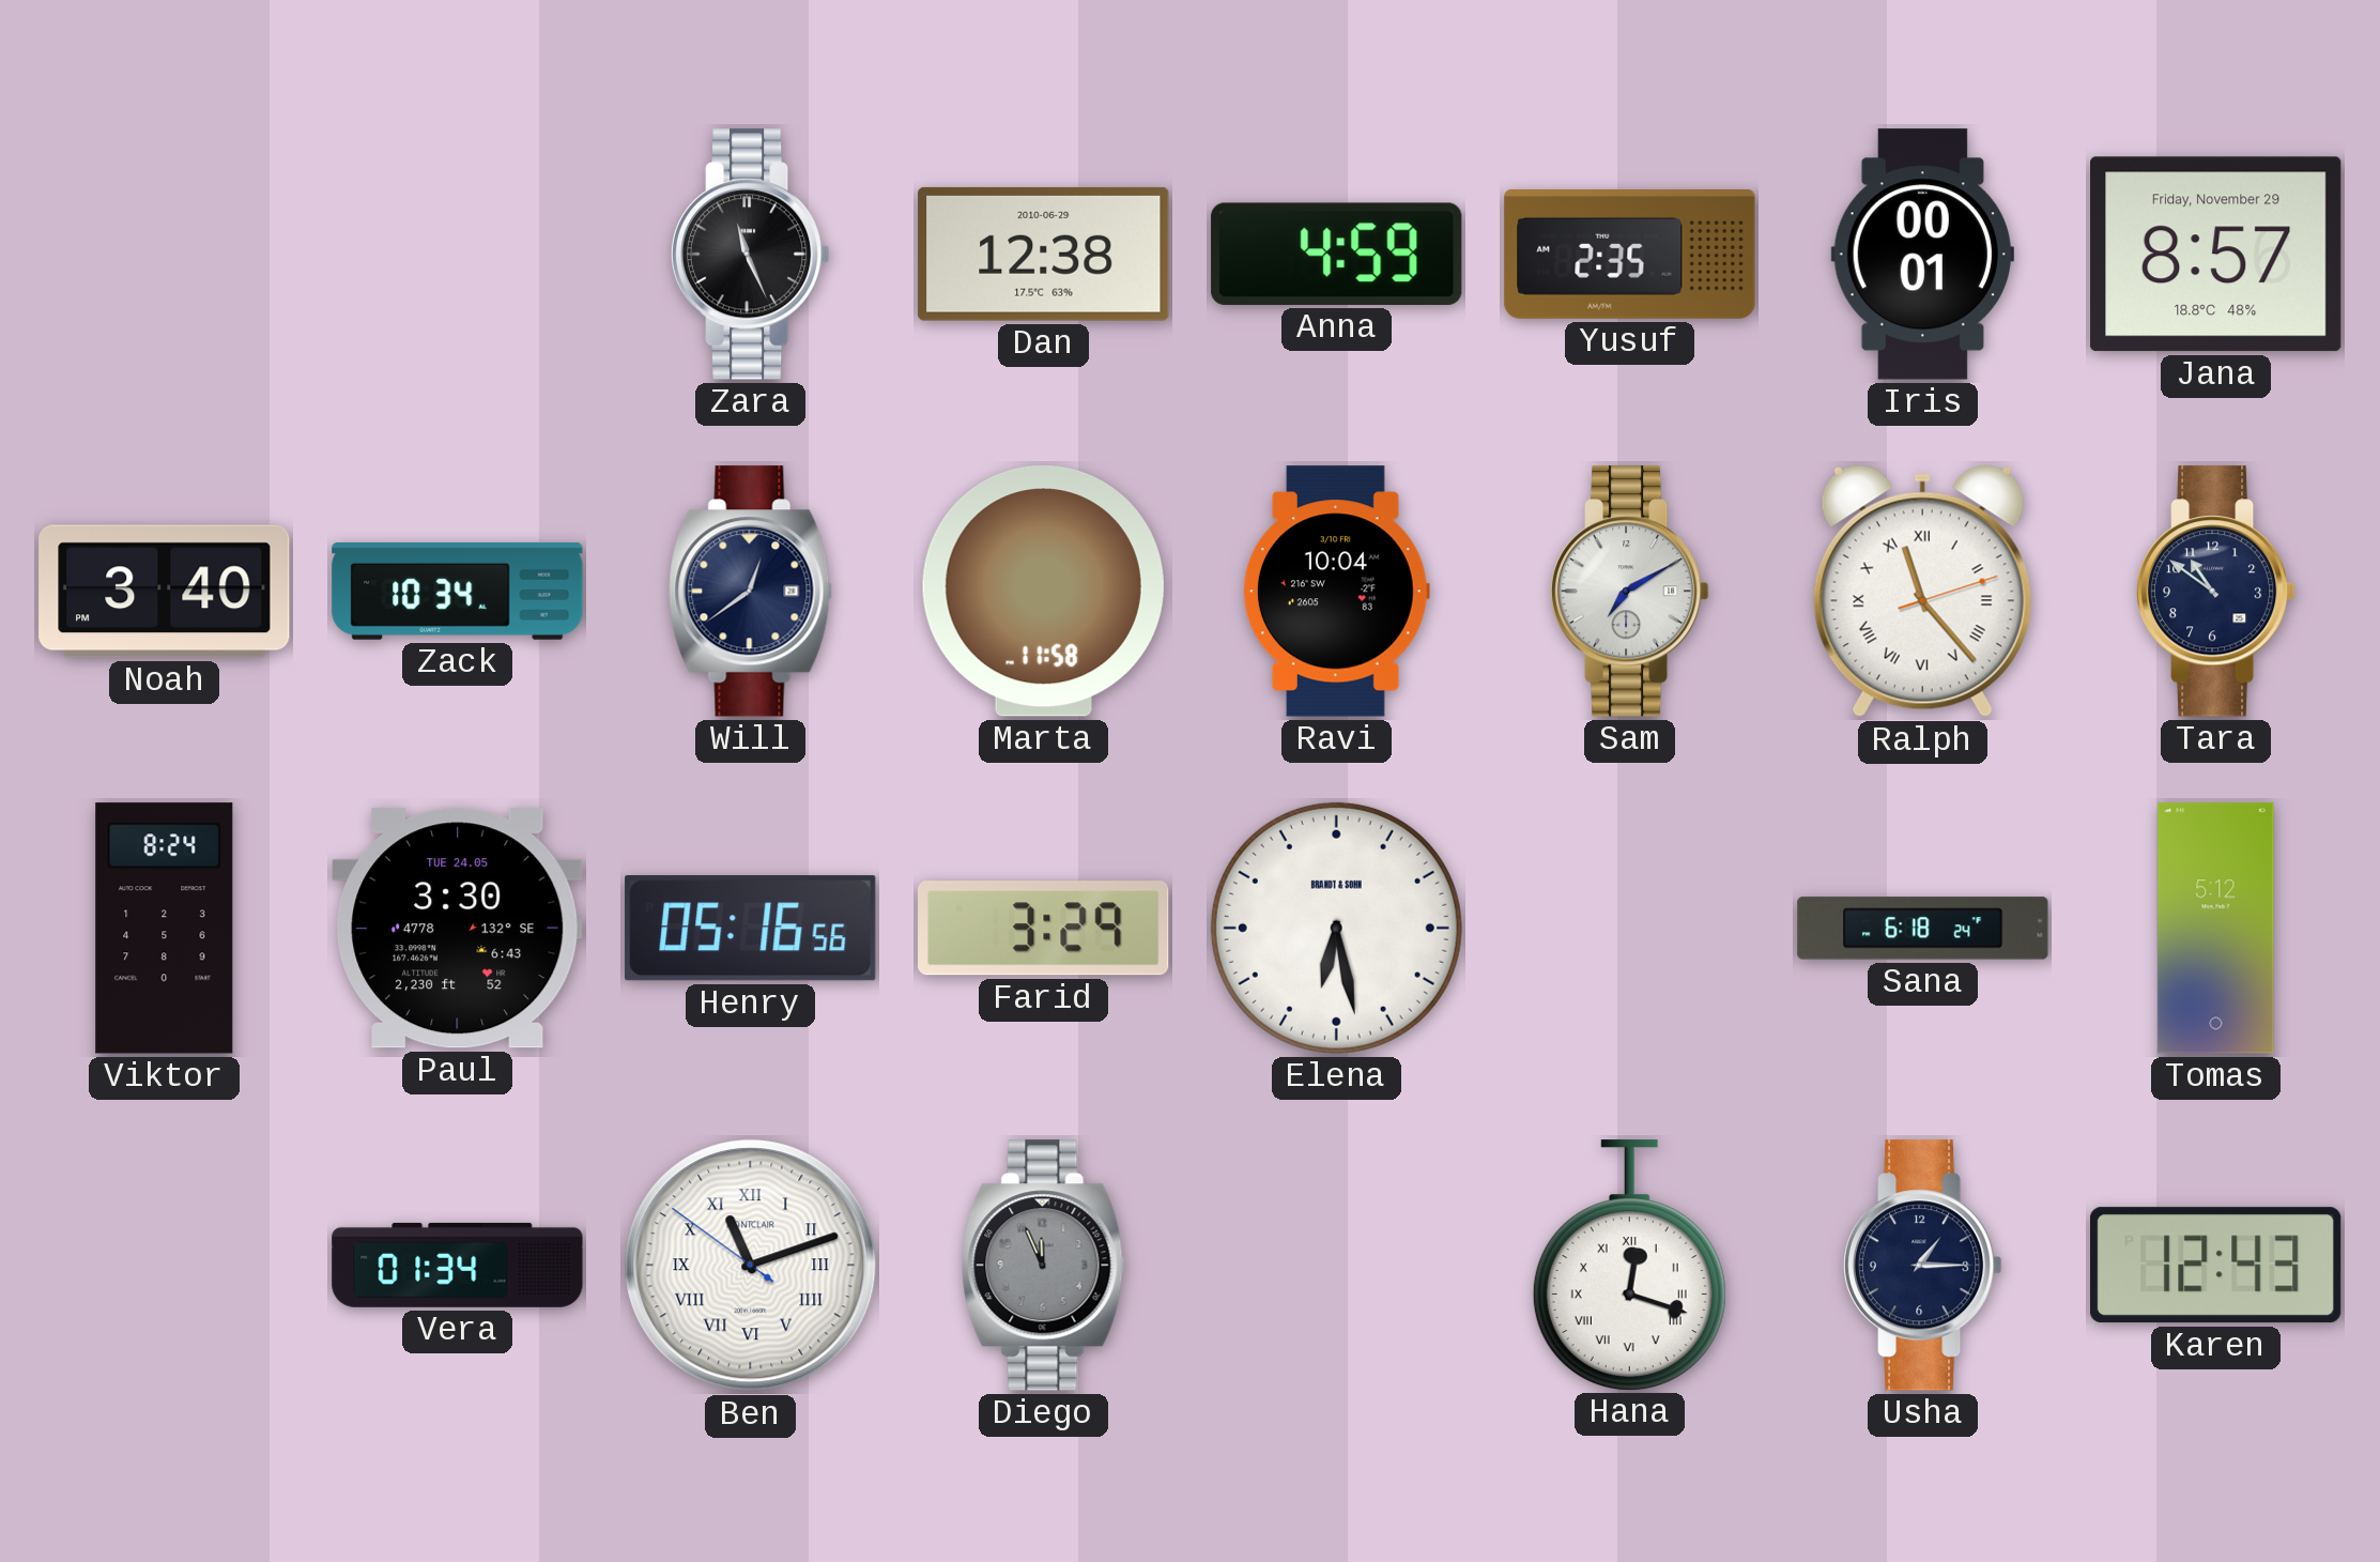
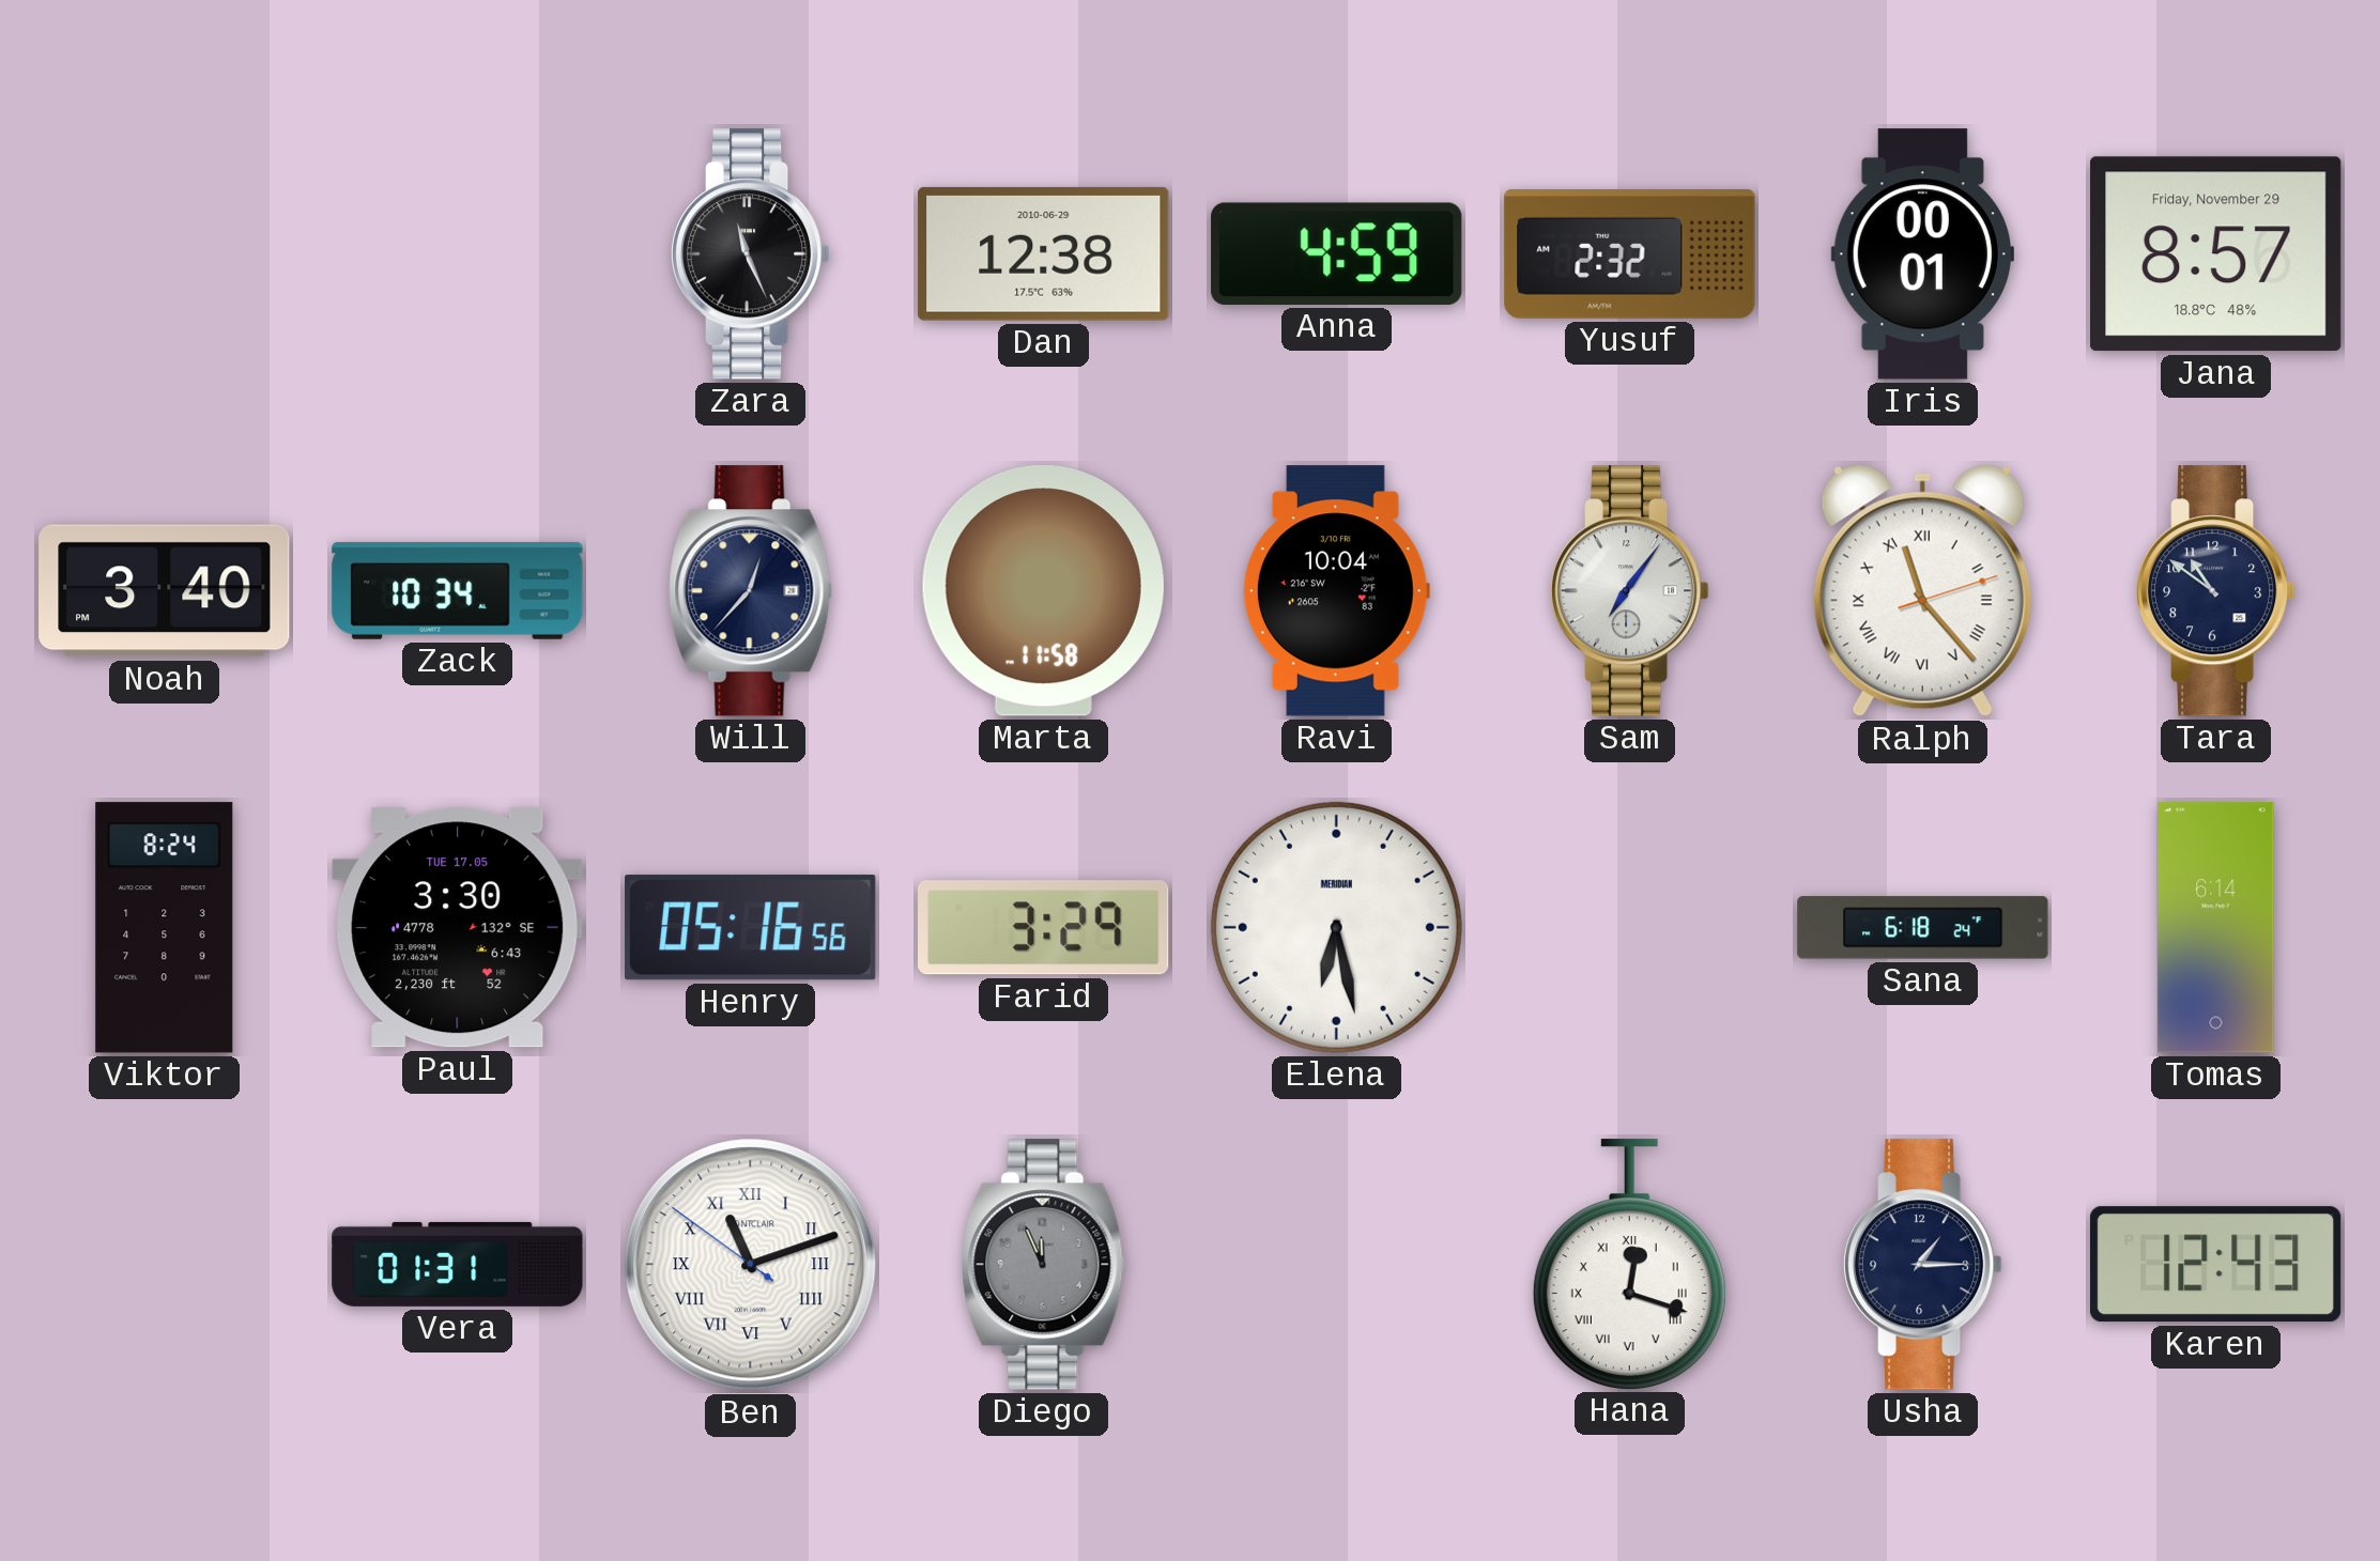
Yusuf: 2:35 -> 2:32
Will: 12:39 -> 12:37
Sam: 7:10 -> 7:06
Paul date: TUE 24.05 -> TUE 17.05
Elena brand: BRANDT & SOHN -> MERIDIAN
Tomas: 5:12 -> 6:14
Vera: 01:34 -> 01:31
